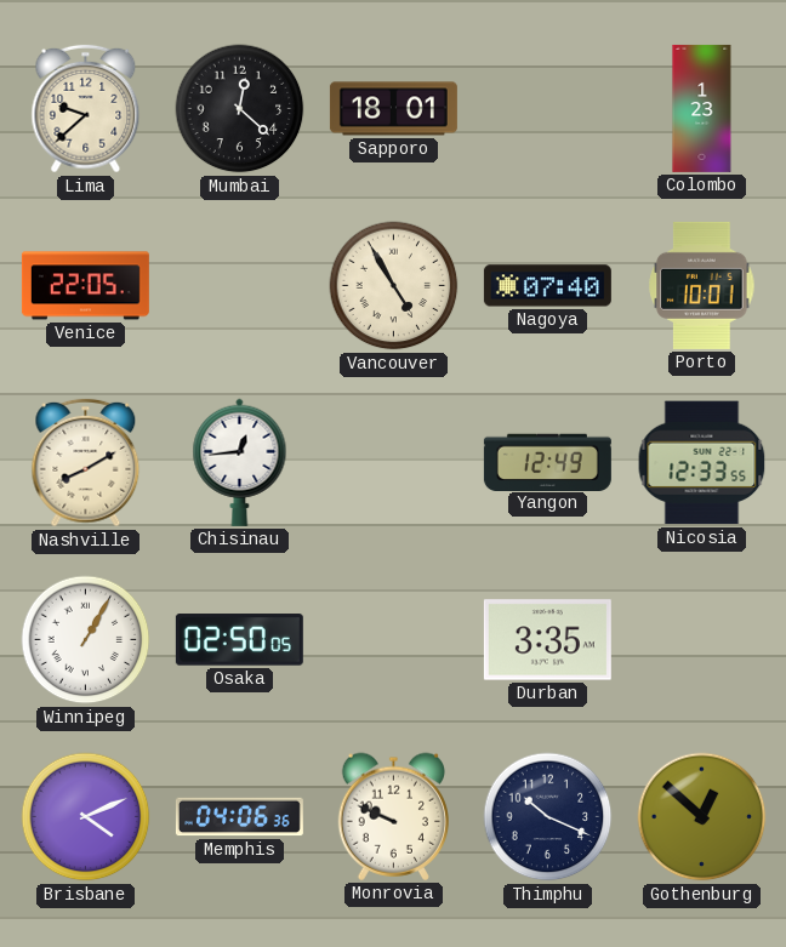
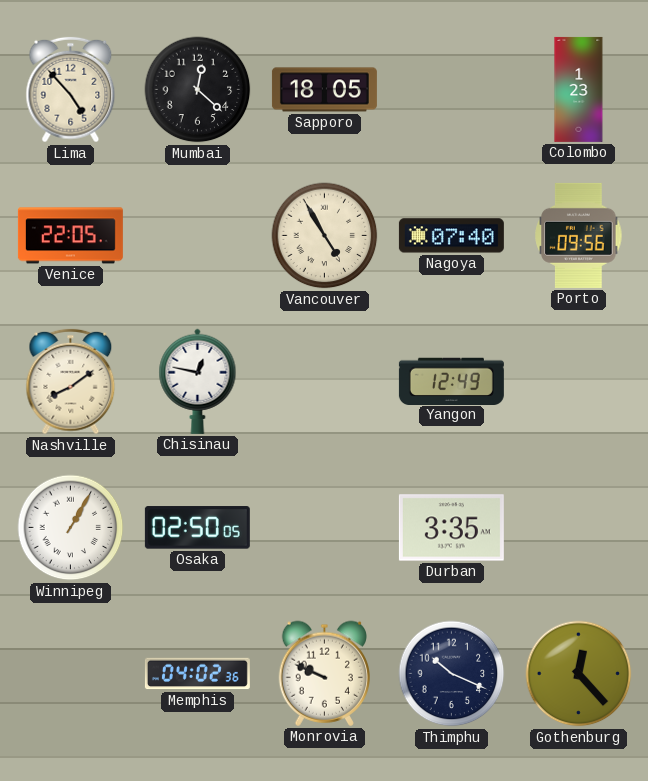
Lima: 9:38 -> 4:53
Sapporo: 18:01 -> 18:05
Porto: 10:01 -> 09:56
Nashville: 8:10 -> 8:09
Chisinau: 12:44 -> 12:47
Nicosia: 12:33 -> none
Brisbane: 4:11 -> none
Memphis: 04:06 -> 04:02
Gothenburg: 12:52 -> 12:23
